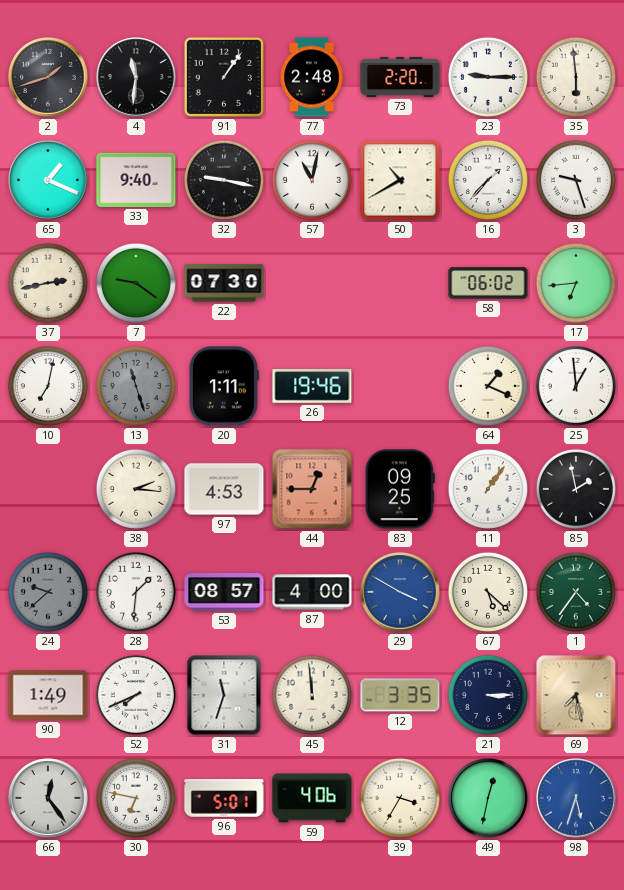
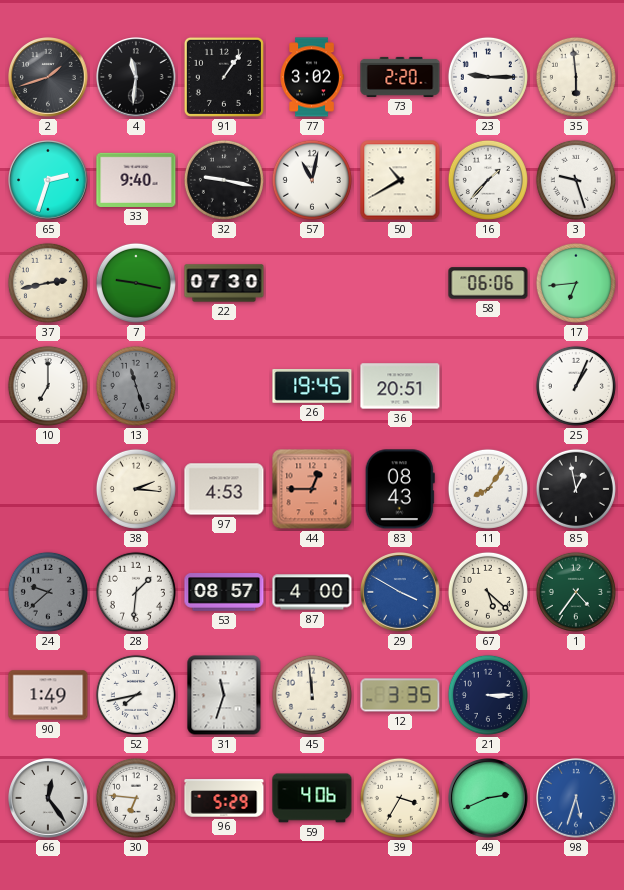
77: 2:48 -> 3:02
65: 1:19 -> 2:33
7: 9:21 -> 9:17
58: 06:02 -> 06:06
10: 7:02 -> 7:00
20: 1:11 -> none
26: 19:46 -> 19:45
36: none -> 20:51
64: 1:19 -> none
25: 12:59 -> 1:04
83: 09:25 -> 08:43
11: 1:06 -> 8:06
85: 1:58 -> 12:58
52: 7:41 -> 7:43
69: 7:28 -> none
30: 6:47 -> 6:46
96: 5:01 -> 5:29
49: 12:32 -> 2:41
